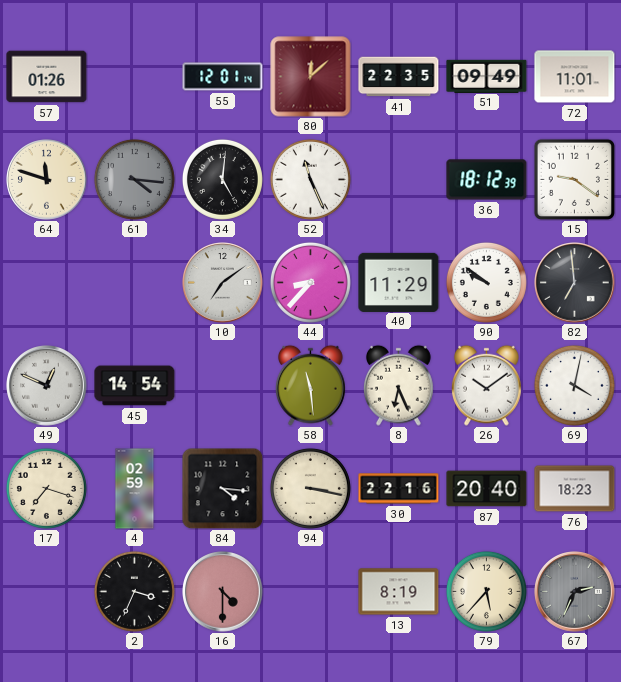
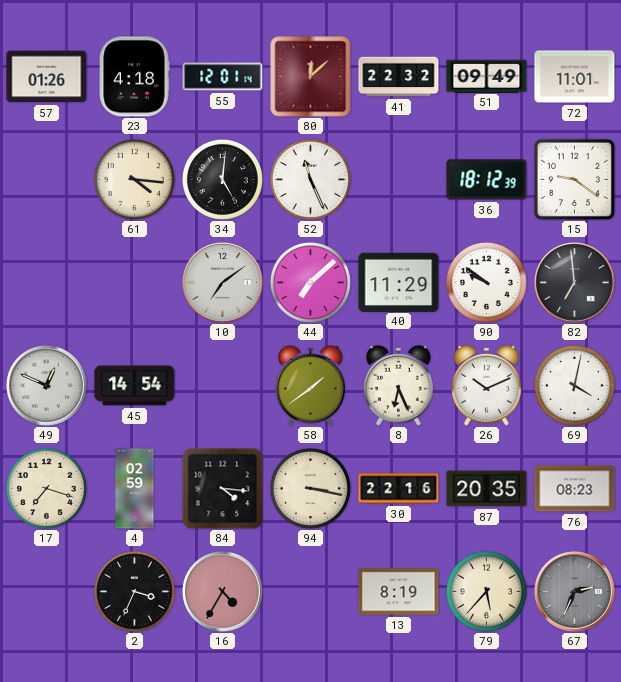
23: none -> 4:18
41: 22:35 -> 22:32
64: 11:48 -> none
61 dial: grey -> cream
44: 8:37 -> 7:08
58: 11:29 -> 1:39
26: 10:09 -> 10:11
87: 20:40 -> 20:35
76: 18:23 -> 08:23
16: 4:30 -> 4:35
